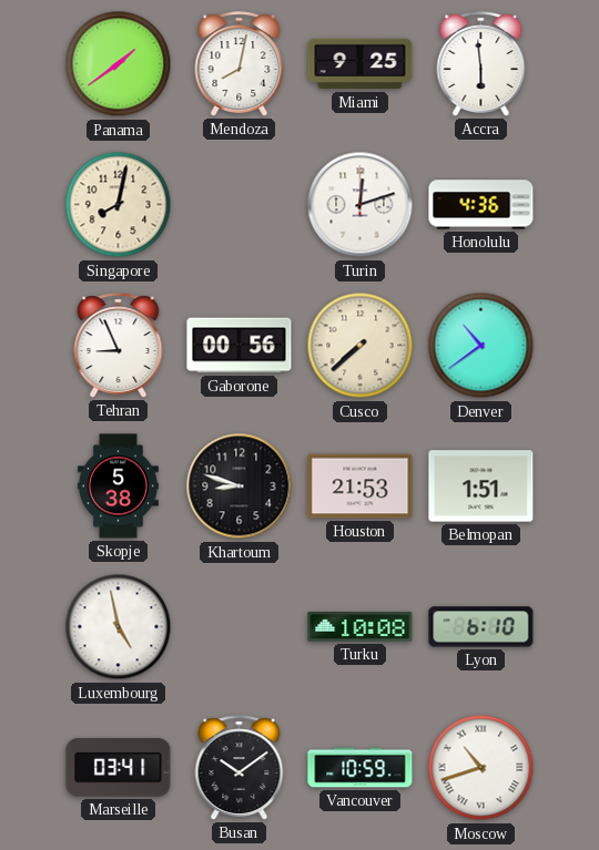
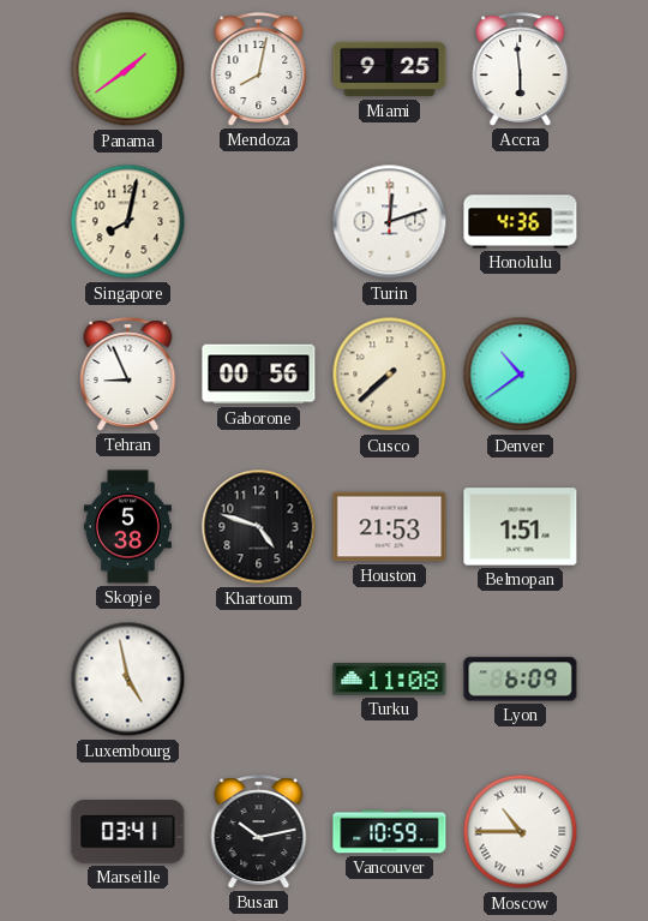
Khartoum: 8:48 -> 4:48
Turku: 10:08 -> 11:08
Lyon: 6:10 -> 6:09
Busan: 10:09 -> 10:13
Moscow: 10:42 -> 10:45
